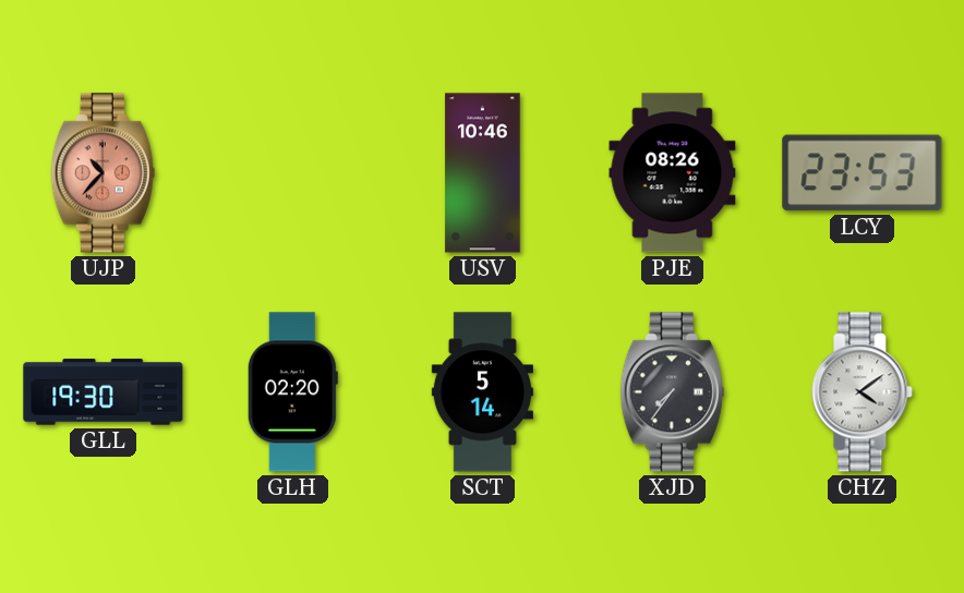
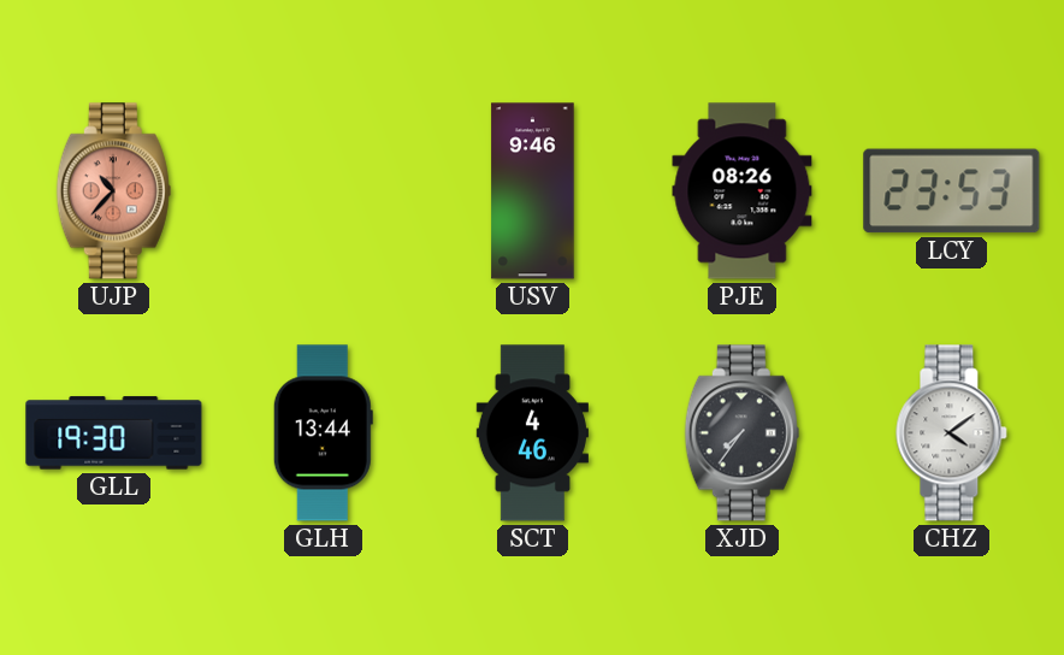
USV: 10:46 -> 9:46
GLH: 02:20 -> 13:44
SCT: 5:14 -> 4:46
